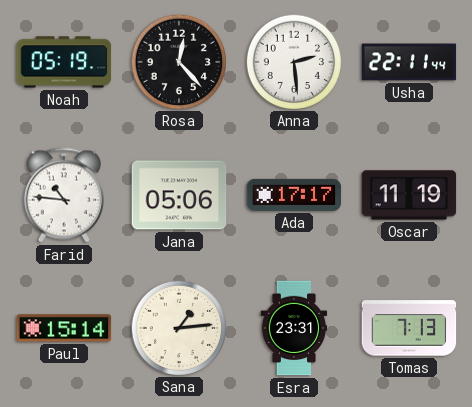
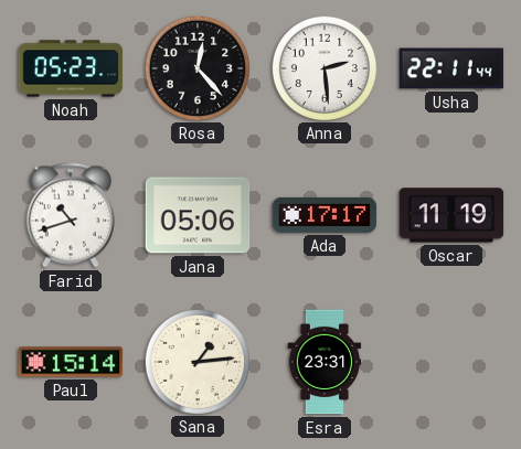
Noah: 05:19 -> 05:23
Farid: 10:46 -> 10:42
Tomas: 7:13 -> none
